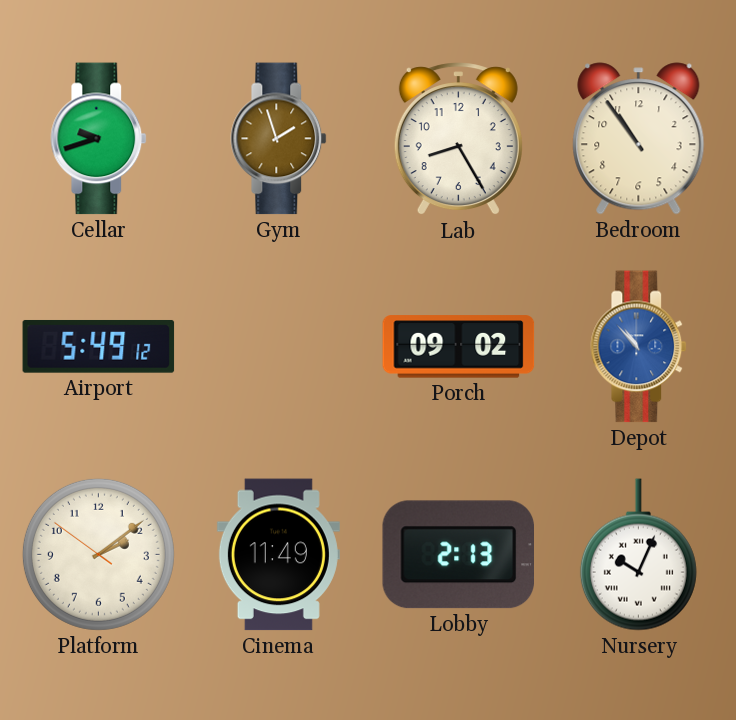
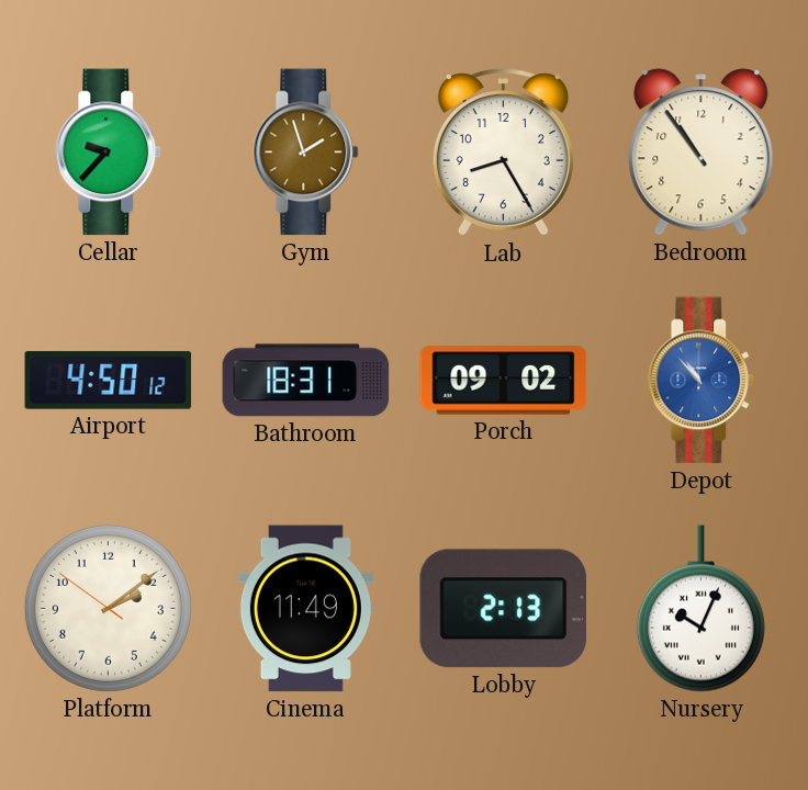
Cellar: 9:42 -> 9:37
Airport: 5:49 -> 4:50
Bathroom: none -> 18:31
